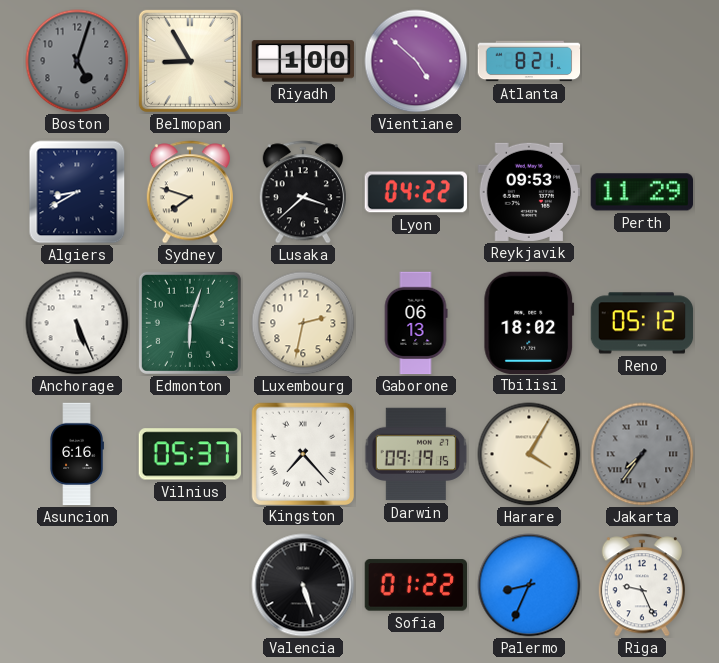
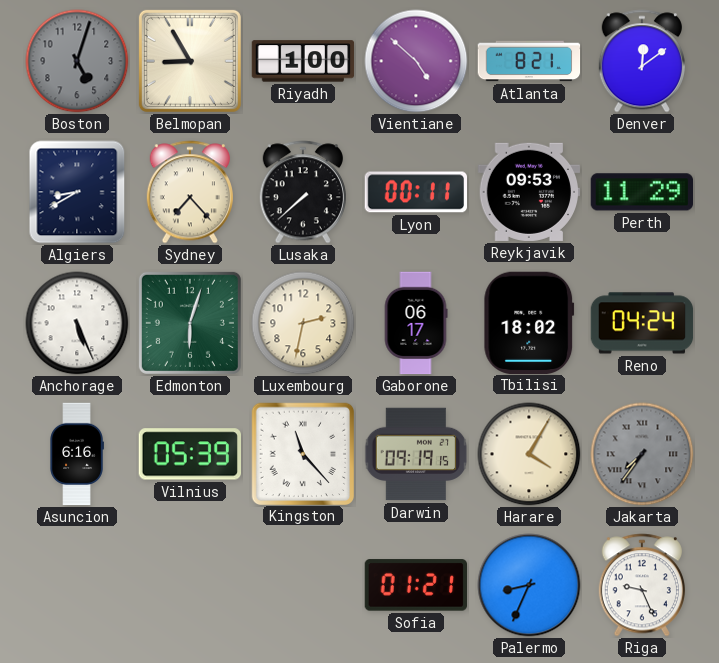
Denver: none -> 12:09
Sydney: 7:48 -> 7:23
Lusaka: 3:38 -> 7:38
Lyon: 04:22 -> 00:11
Gaborone: 06:13 -> 06:17
Reno: 05:12 -> 04:24
Vilnius: 05:37 -> 05:39
Kingston: 7:23 -> 11:23
Valencia: 5:27 -> none
Sofia: 01:22 -> 01:21
